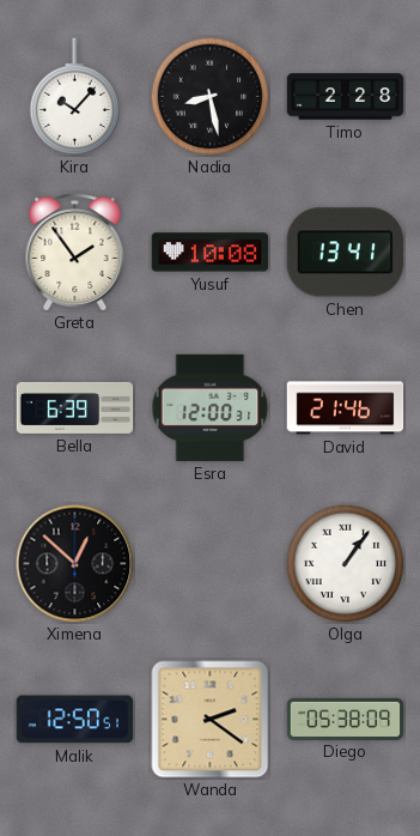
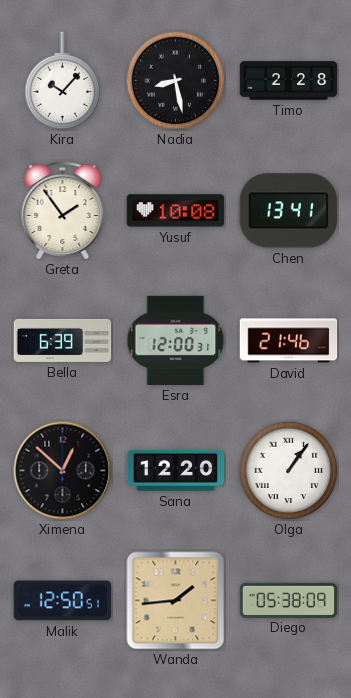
Sana: none -> 12:20
Wanda: 2:21 -> 1:44
